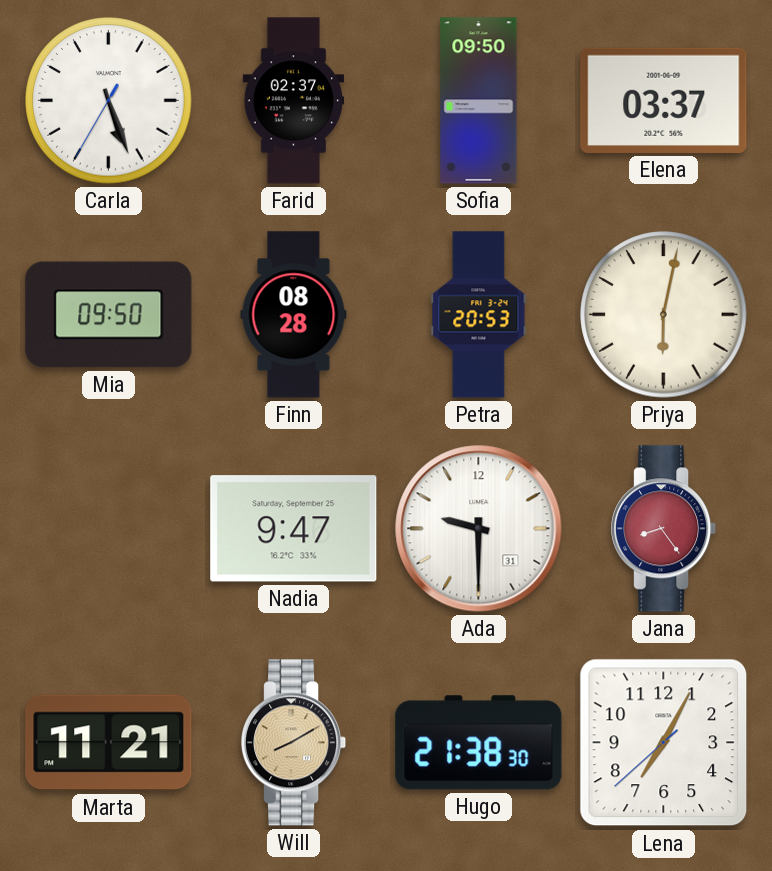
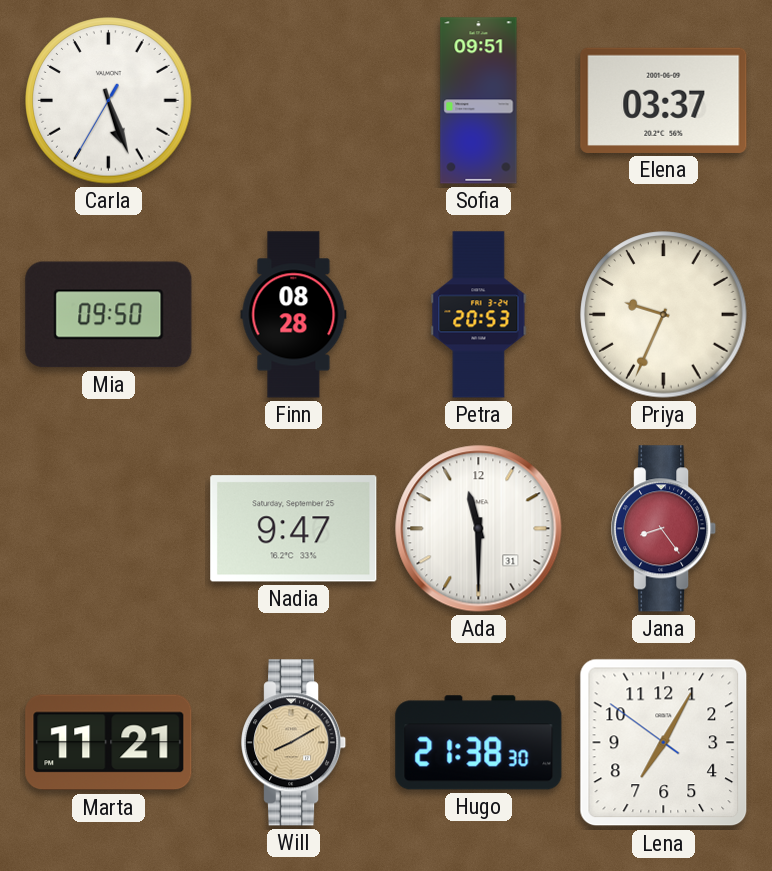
Farid: 02:37 -> none
Sofia: 09:50 -> 09:51
Priya: 6:02 -> 9:34
Ada: 9:30 -> 11:30
Lena: 7:04:38 -> 7:04:51
